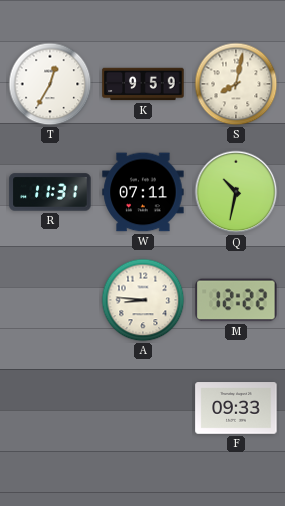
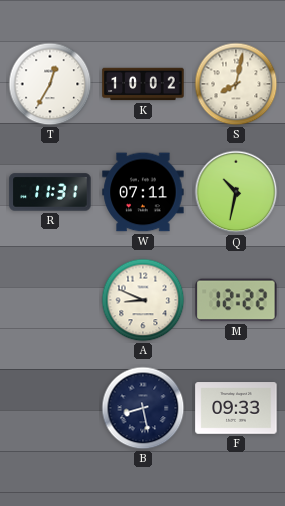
K: 9:59 -> 10:02
A: 8:46 -> 8:49
B: none -> 8:28
